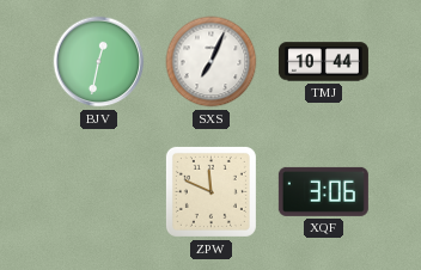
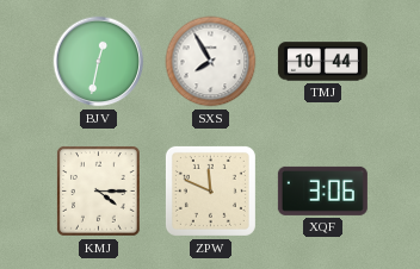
SXS: 7:04 -> 7:55
KMJ: none -> 4:15
